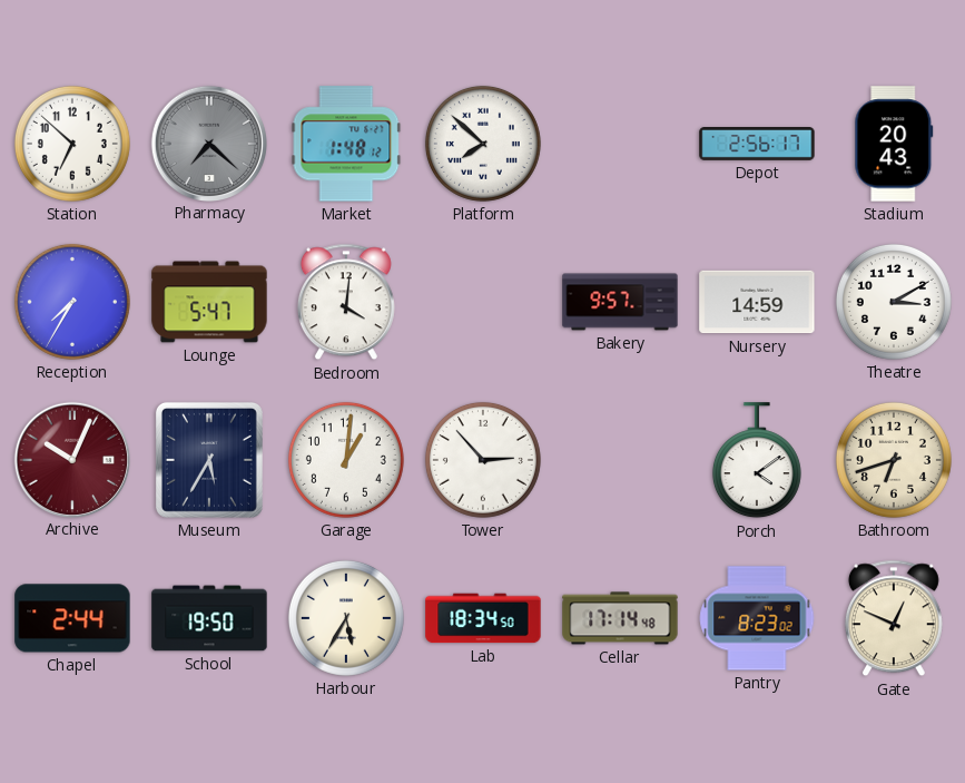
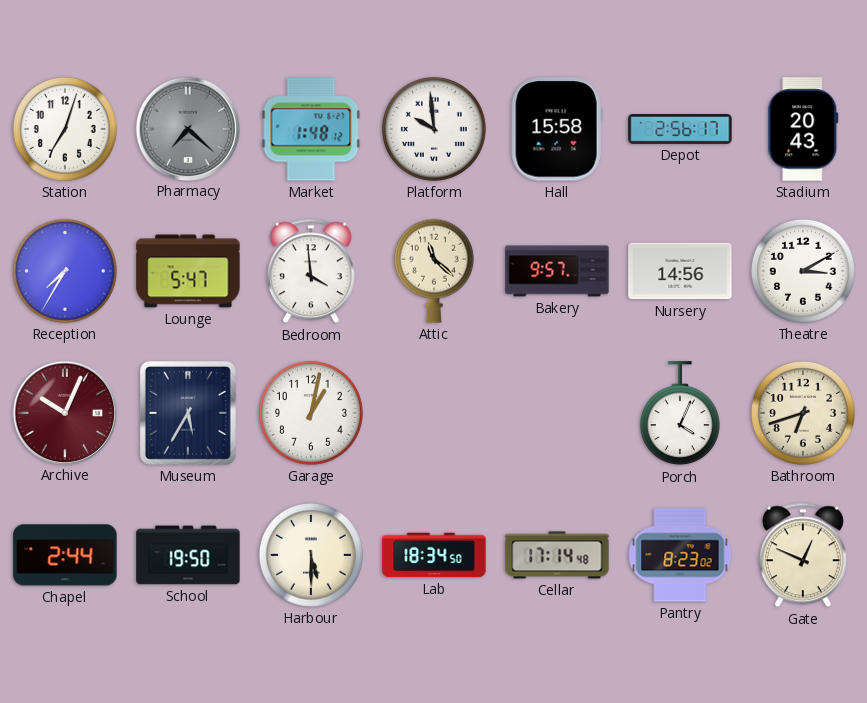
Station: 6:52 -> 7:03
Platform: 7:52 -> 9:59
Hall: none -> 15:58
Bedroom: 4:01 -> 3:59
Attic: none -> 11:22
Nursery: 14:59 -> 14:56
Garage: 1:01 -> 1:02
Tower: 2:53 -> none
Porch: 4:09 -> 4:04
Harbour: 5:35 -> 5:30
